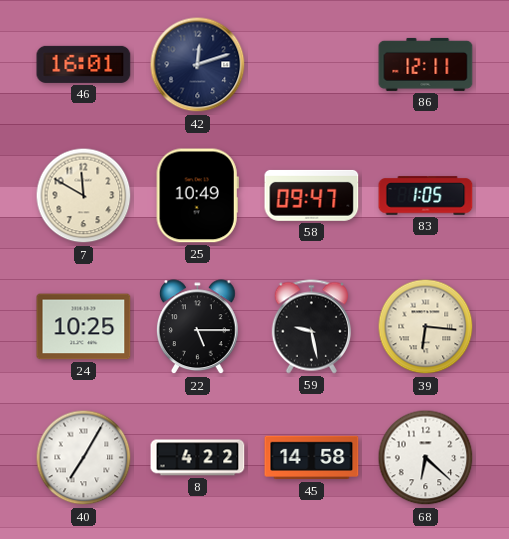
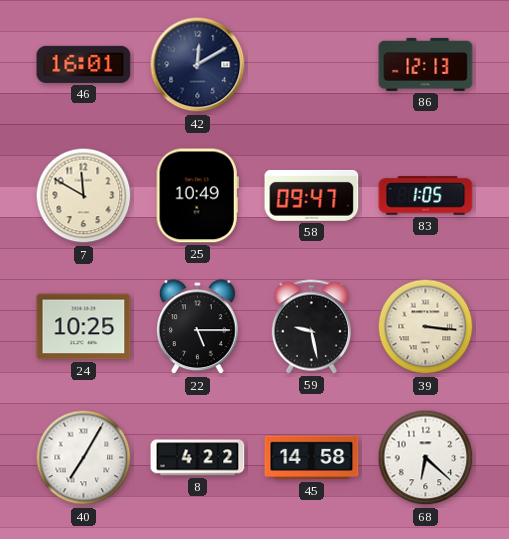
42: 12:12 -> 12:10
86: 12:11 -> 12:13
39: 6:16 -> 3:16
